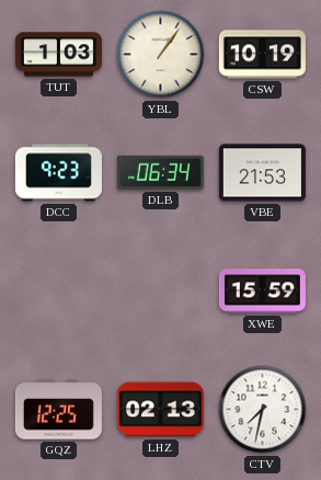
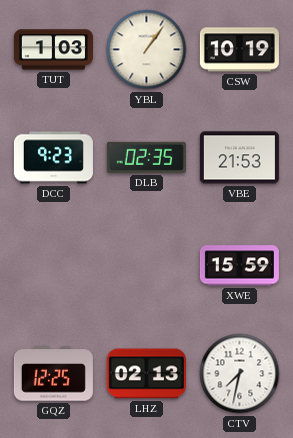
DLB: 06:34 -> 02:35
